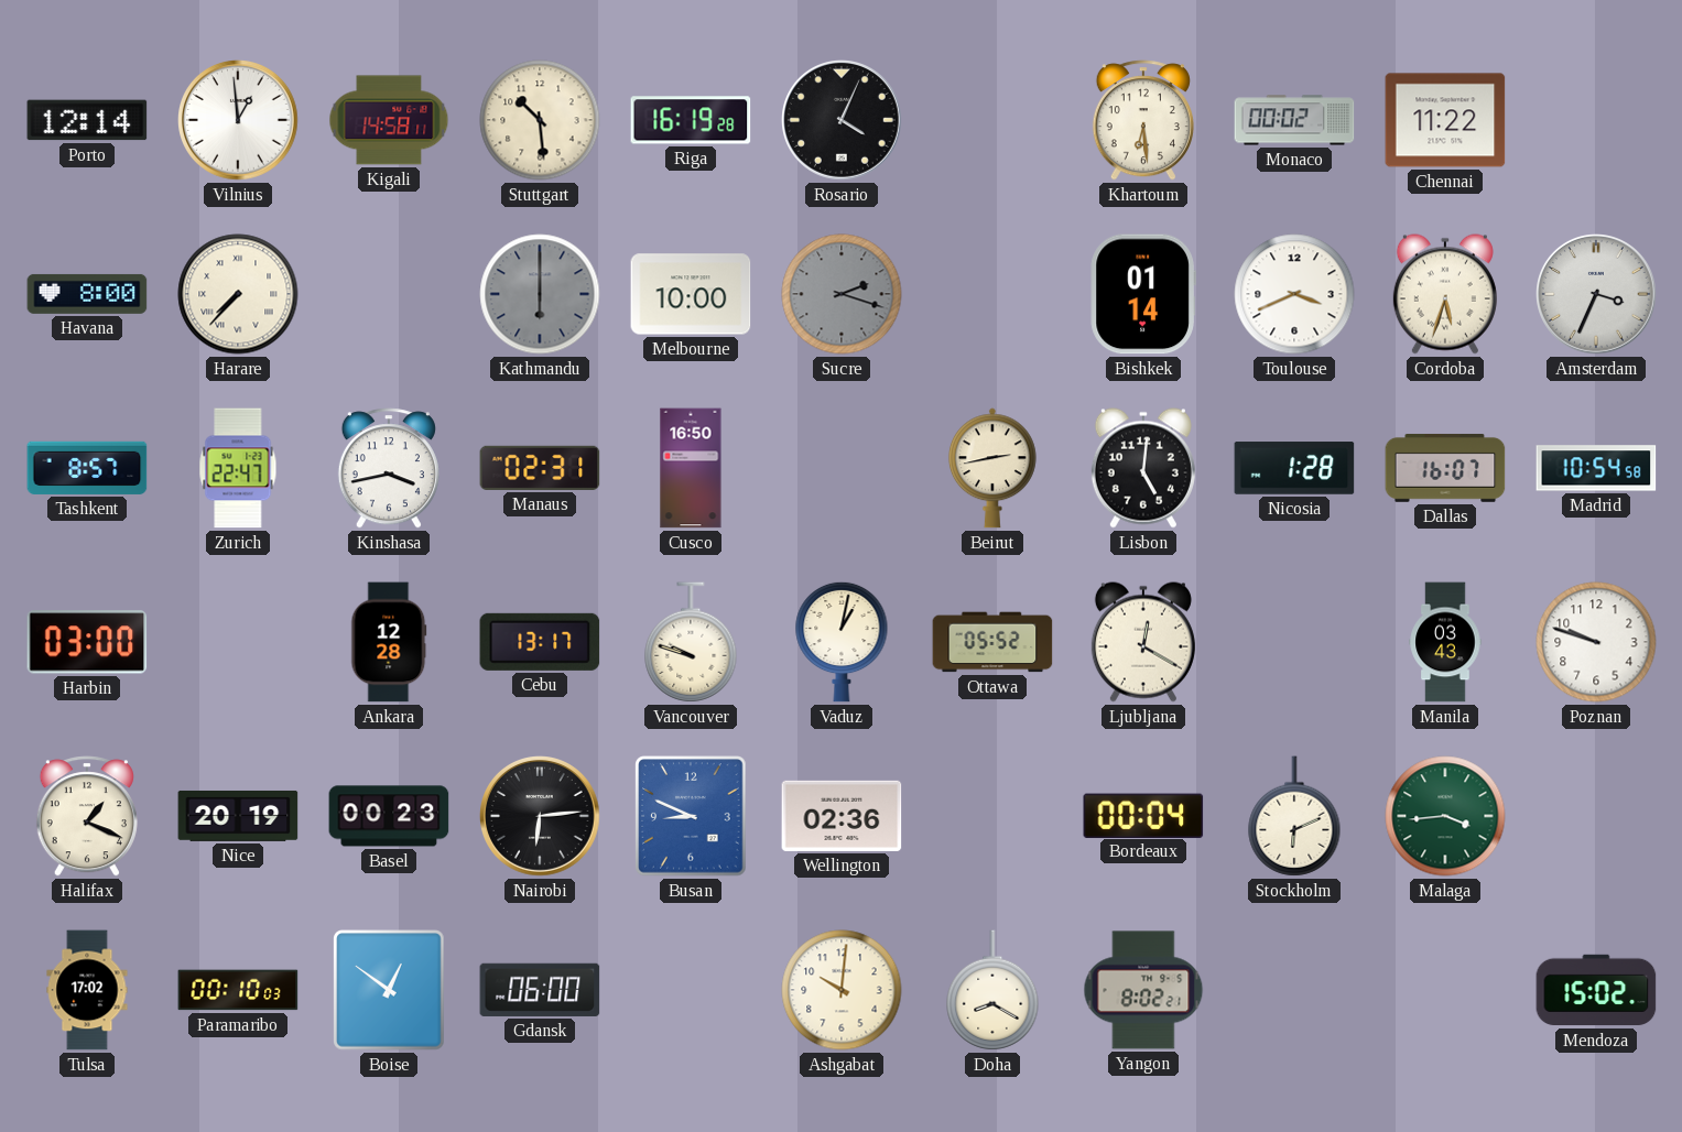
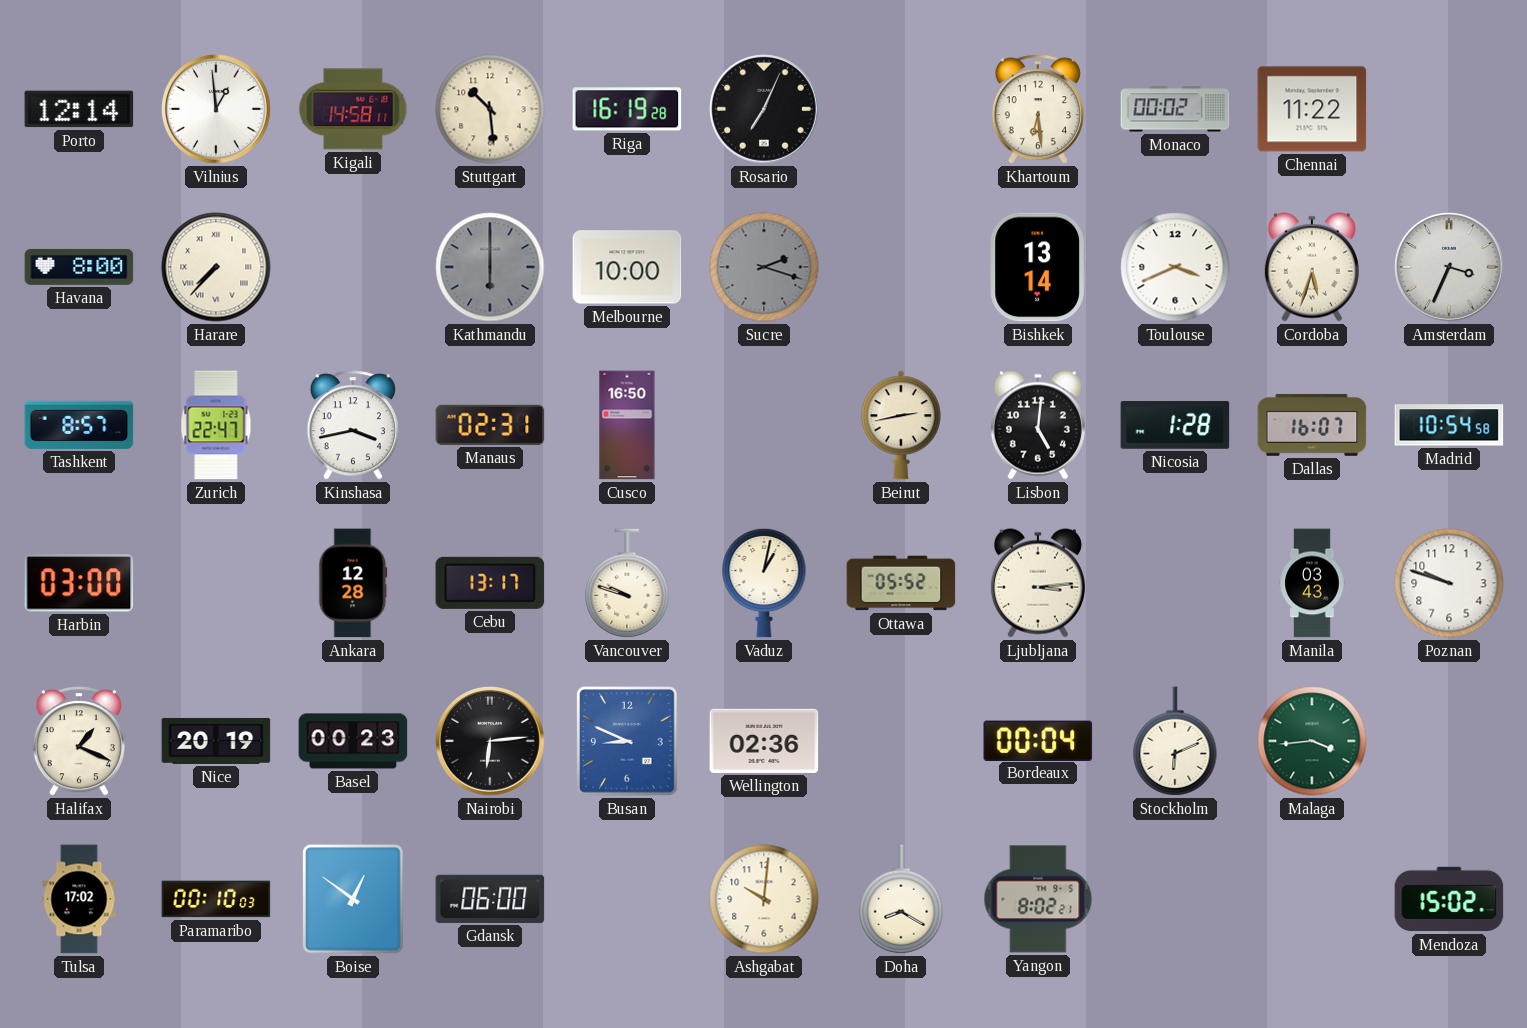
Rosario: 4:04 -> 7:04
Bishkek: 01:14 -> 13:14
Ljubljana: 12:20 -> 3:14
